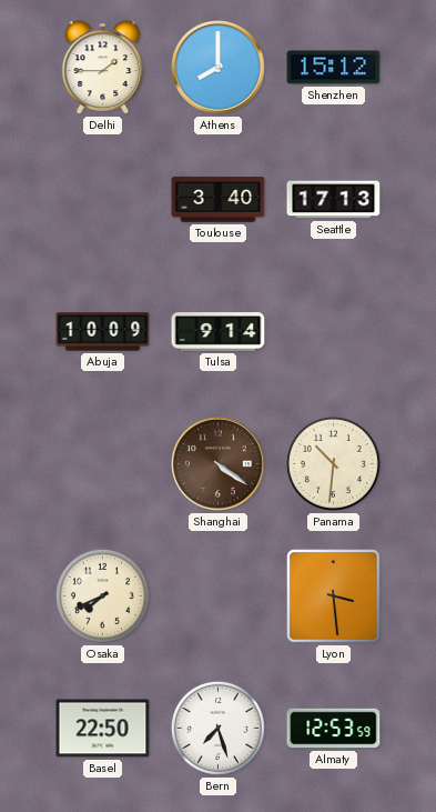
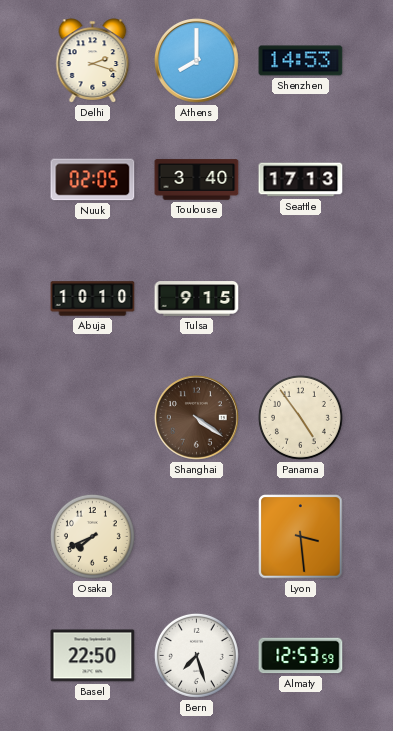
Delhi: 1:45 -> 2:18
Shenzhen: 15:12 -> 14:53
Nuuk: none -> 02:05
Abuja: 10:09 -> 10:10
Tulsa: 9:14 -> 9:15
Panama: 10:31 -> 4:54
